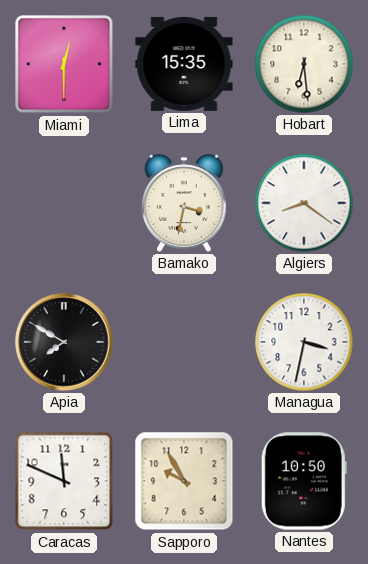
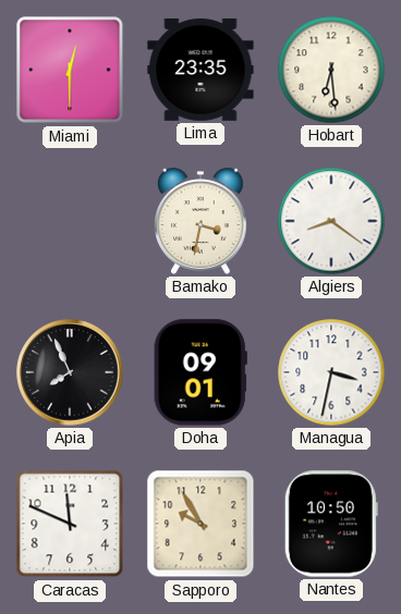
Lima: 15:35 -> 23:35
Apia: 7:50 -> 7:56
Doha: none -> 09:01
